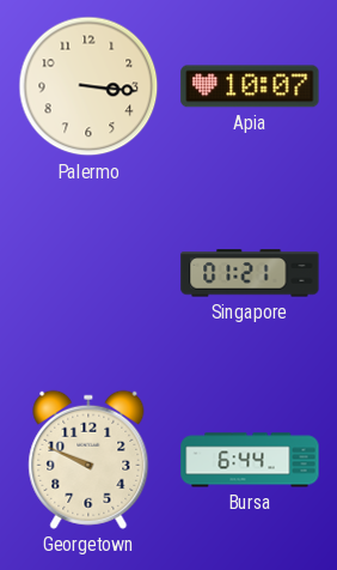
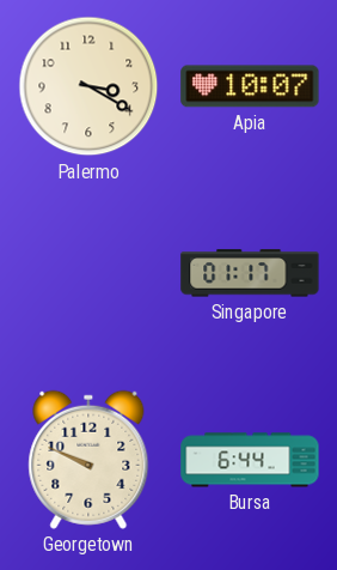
Palermo: 3:16 -> 3:20
Singapore: 01:21 -> 01:17
